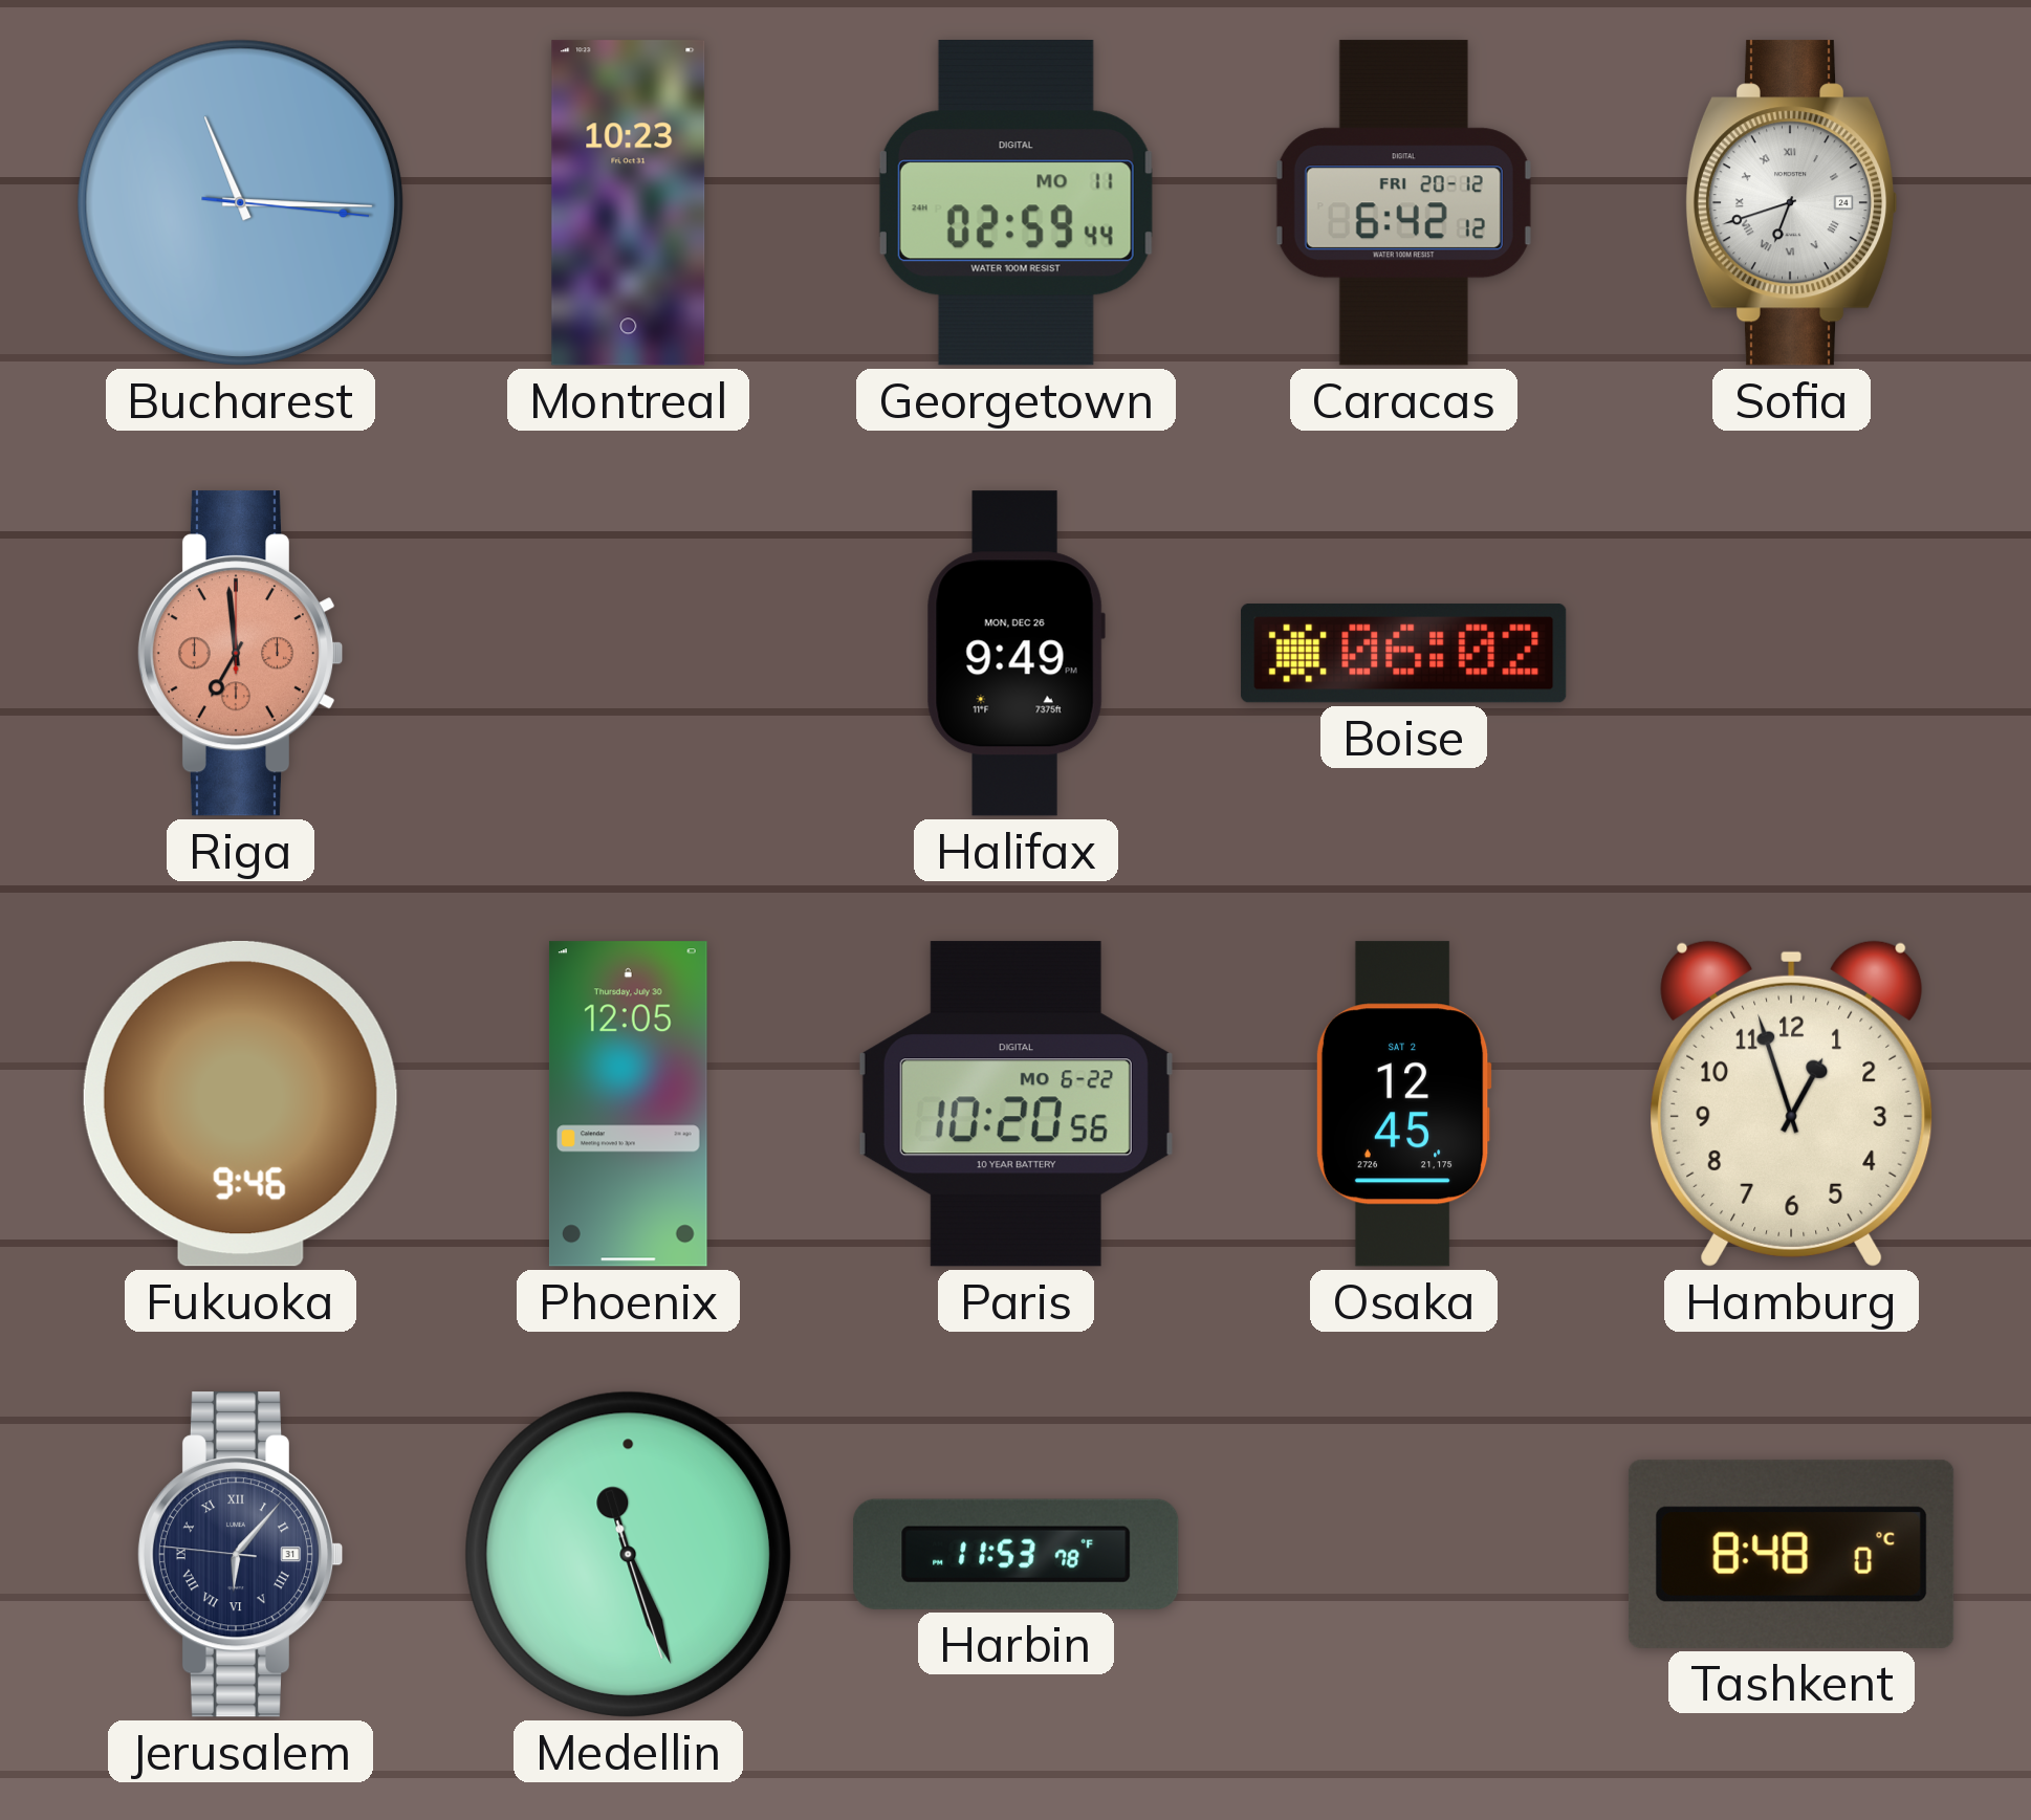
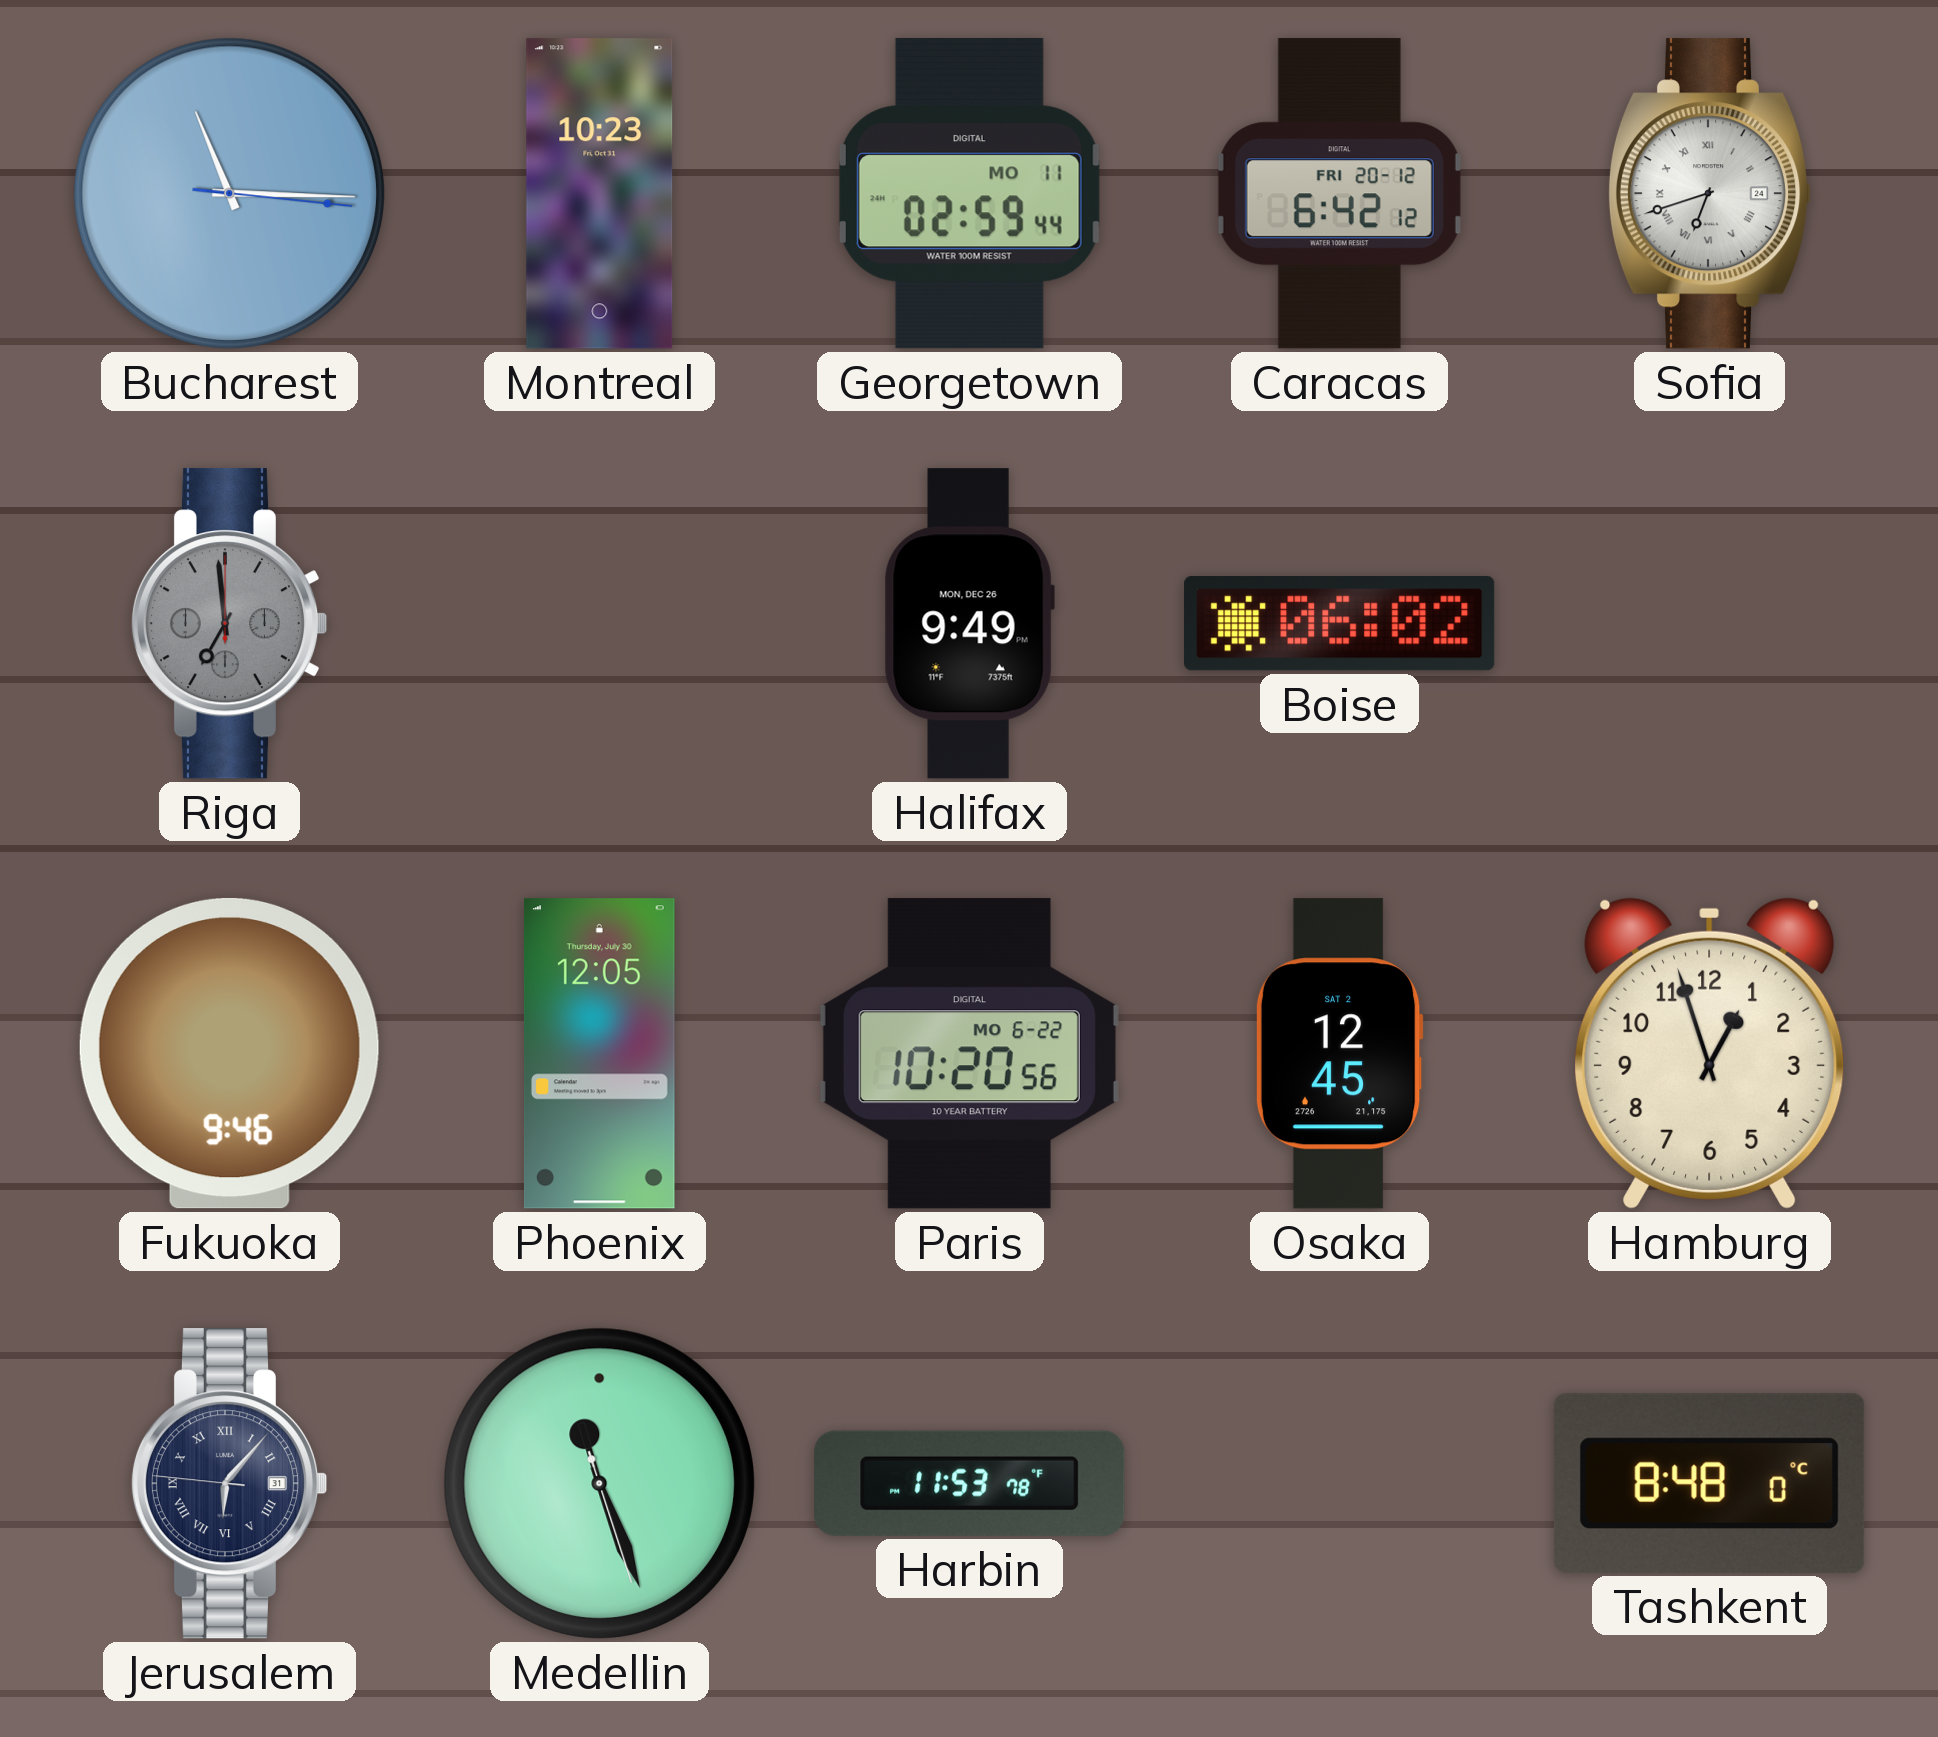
Riga dial: salmon -> grey
